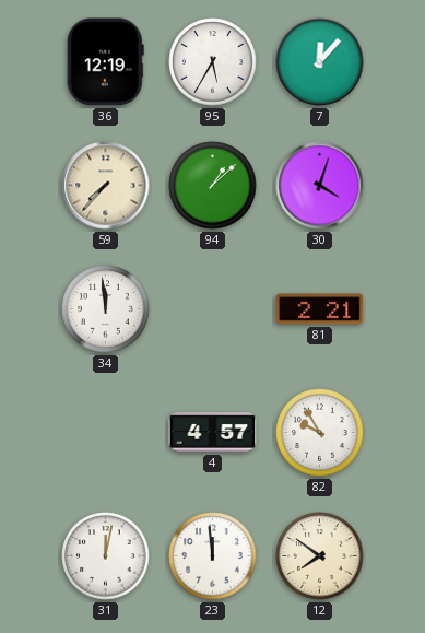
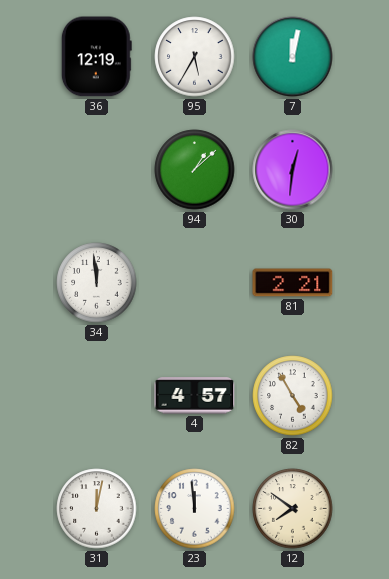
7: 12:07 -> 12:02
59: 7:37 -> none
30: 4:03 -> 12:31
82: 9:55 -> 4:55
